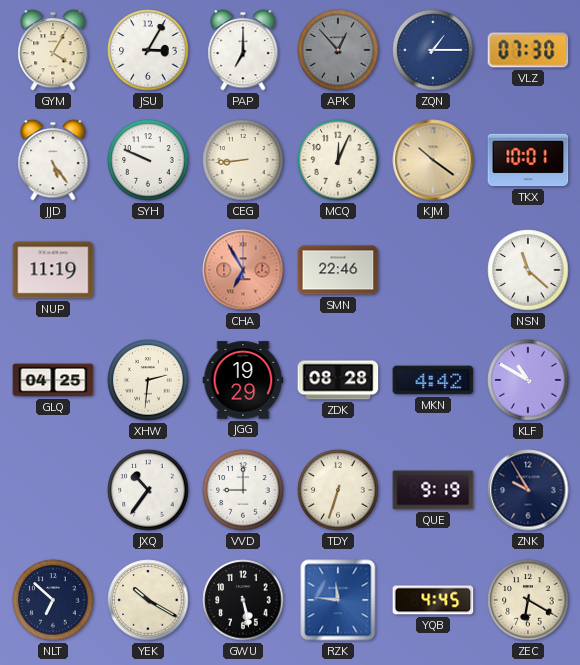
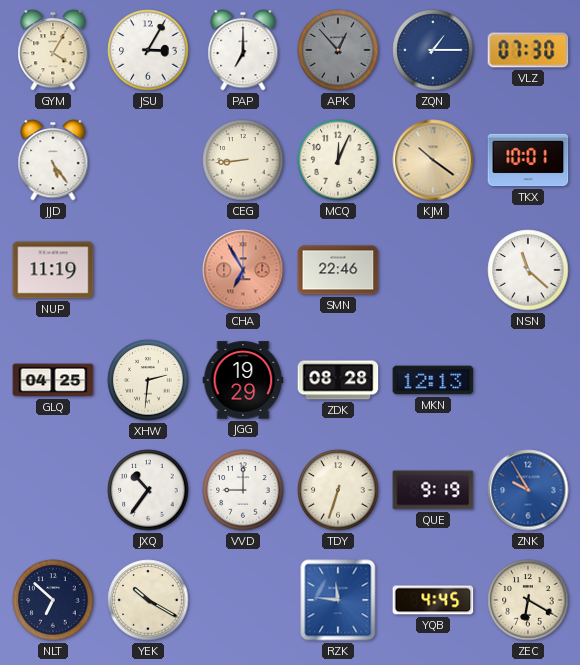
SYH: 9:49 -> none
MKN: 4:42 -> 12:13
KLF: 10:50 -> none
ZNK dial: navy -> blue
GWU: 5:28 -> none
